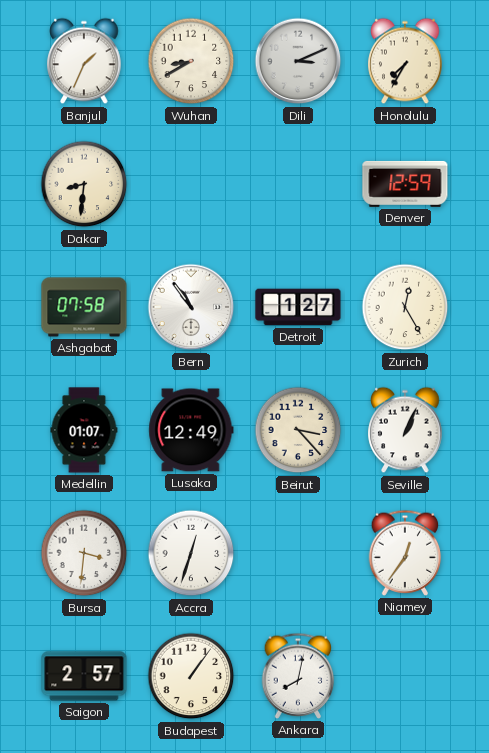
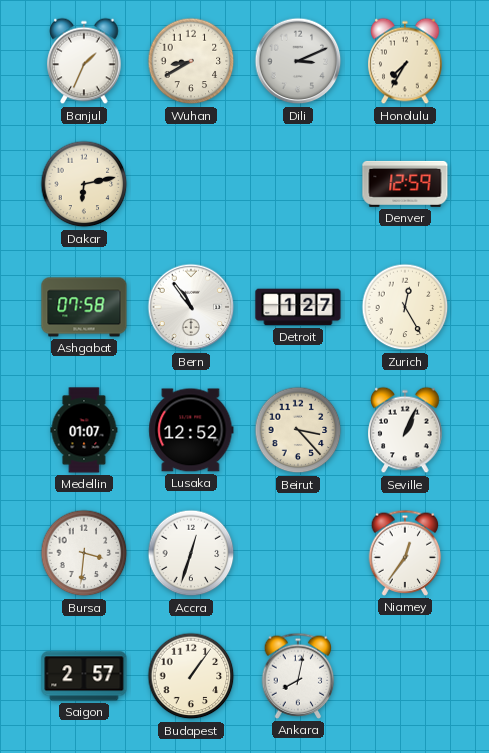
Dakar: 8:31 -> 6:13
Lusaka: 12:49 -> 12:52
